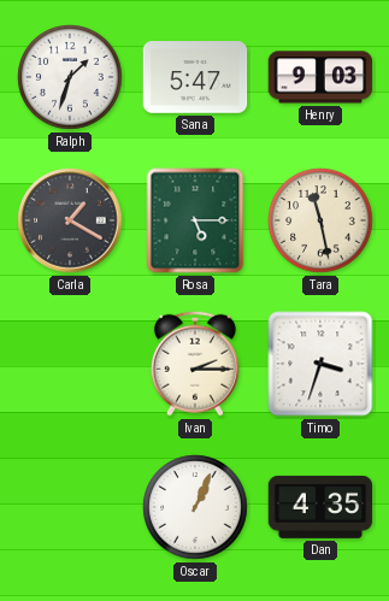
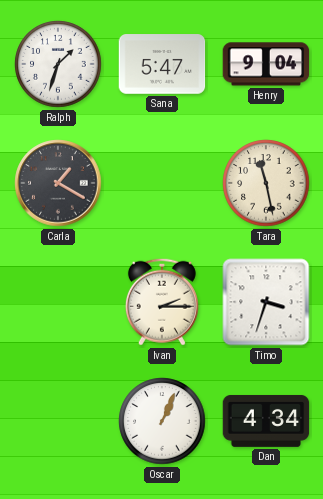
Henry: 9:03 -> 9:04
Rosa: 5:15 -> none
Dan: 4:35 -> 4:34
